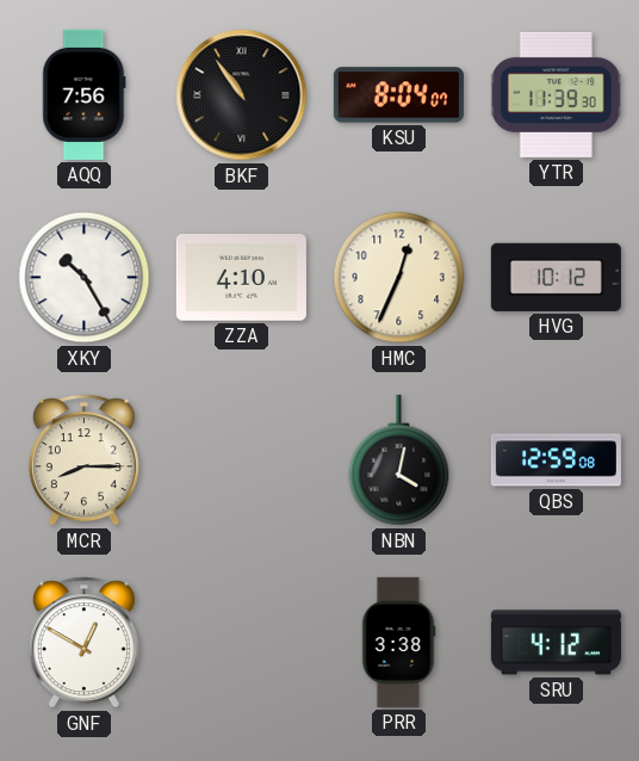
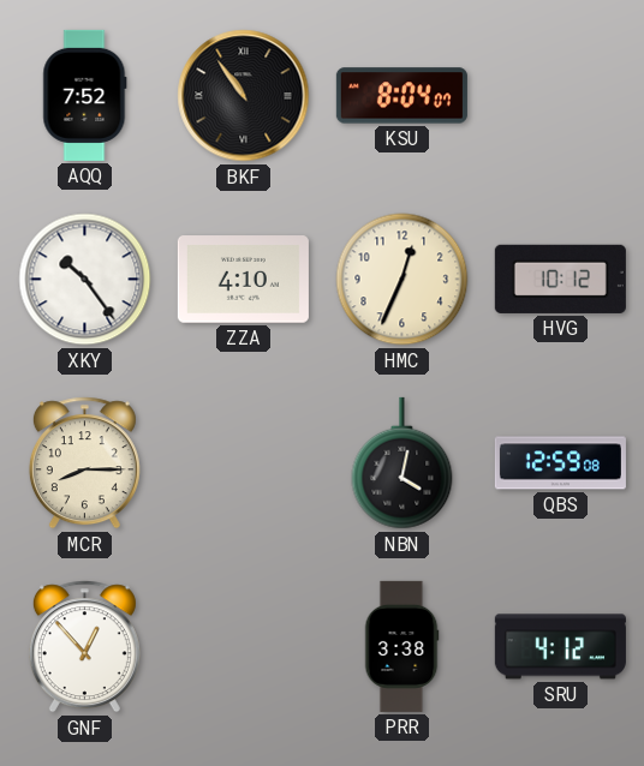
AQQ: 7:56 -> 7:52
YTR: 11:39 -> none
XKY: 10:25 -> 10:24
GNF: 12:50 -> 12:53
